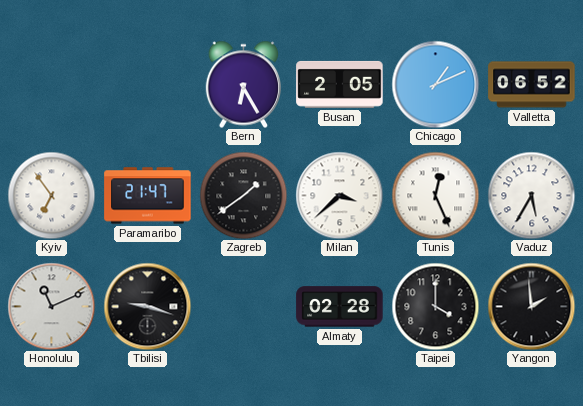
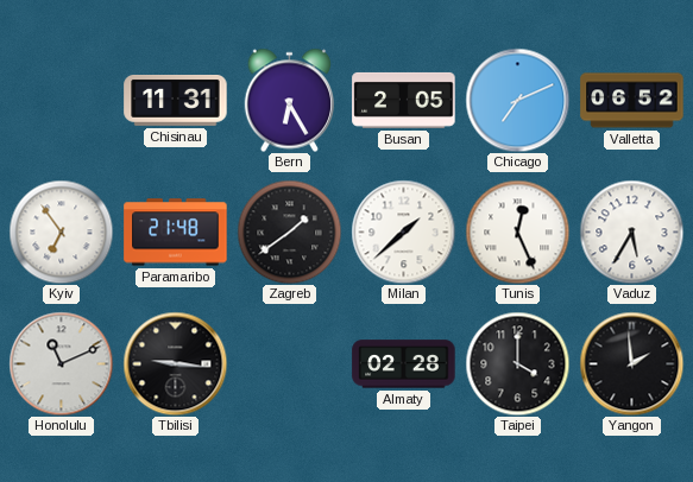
Chisinau: none -> 11:31
Chicago: 1:11 -> 7:11
Paramaribo: 21:47 -> 21:48
Milan: 3:38 -> 1:38
Tbilisi: 9:18 -> 9:16
